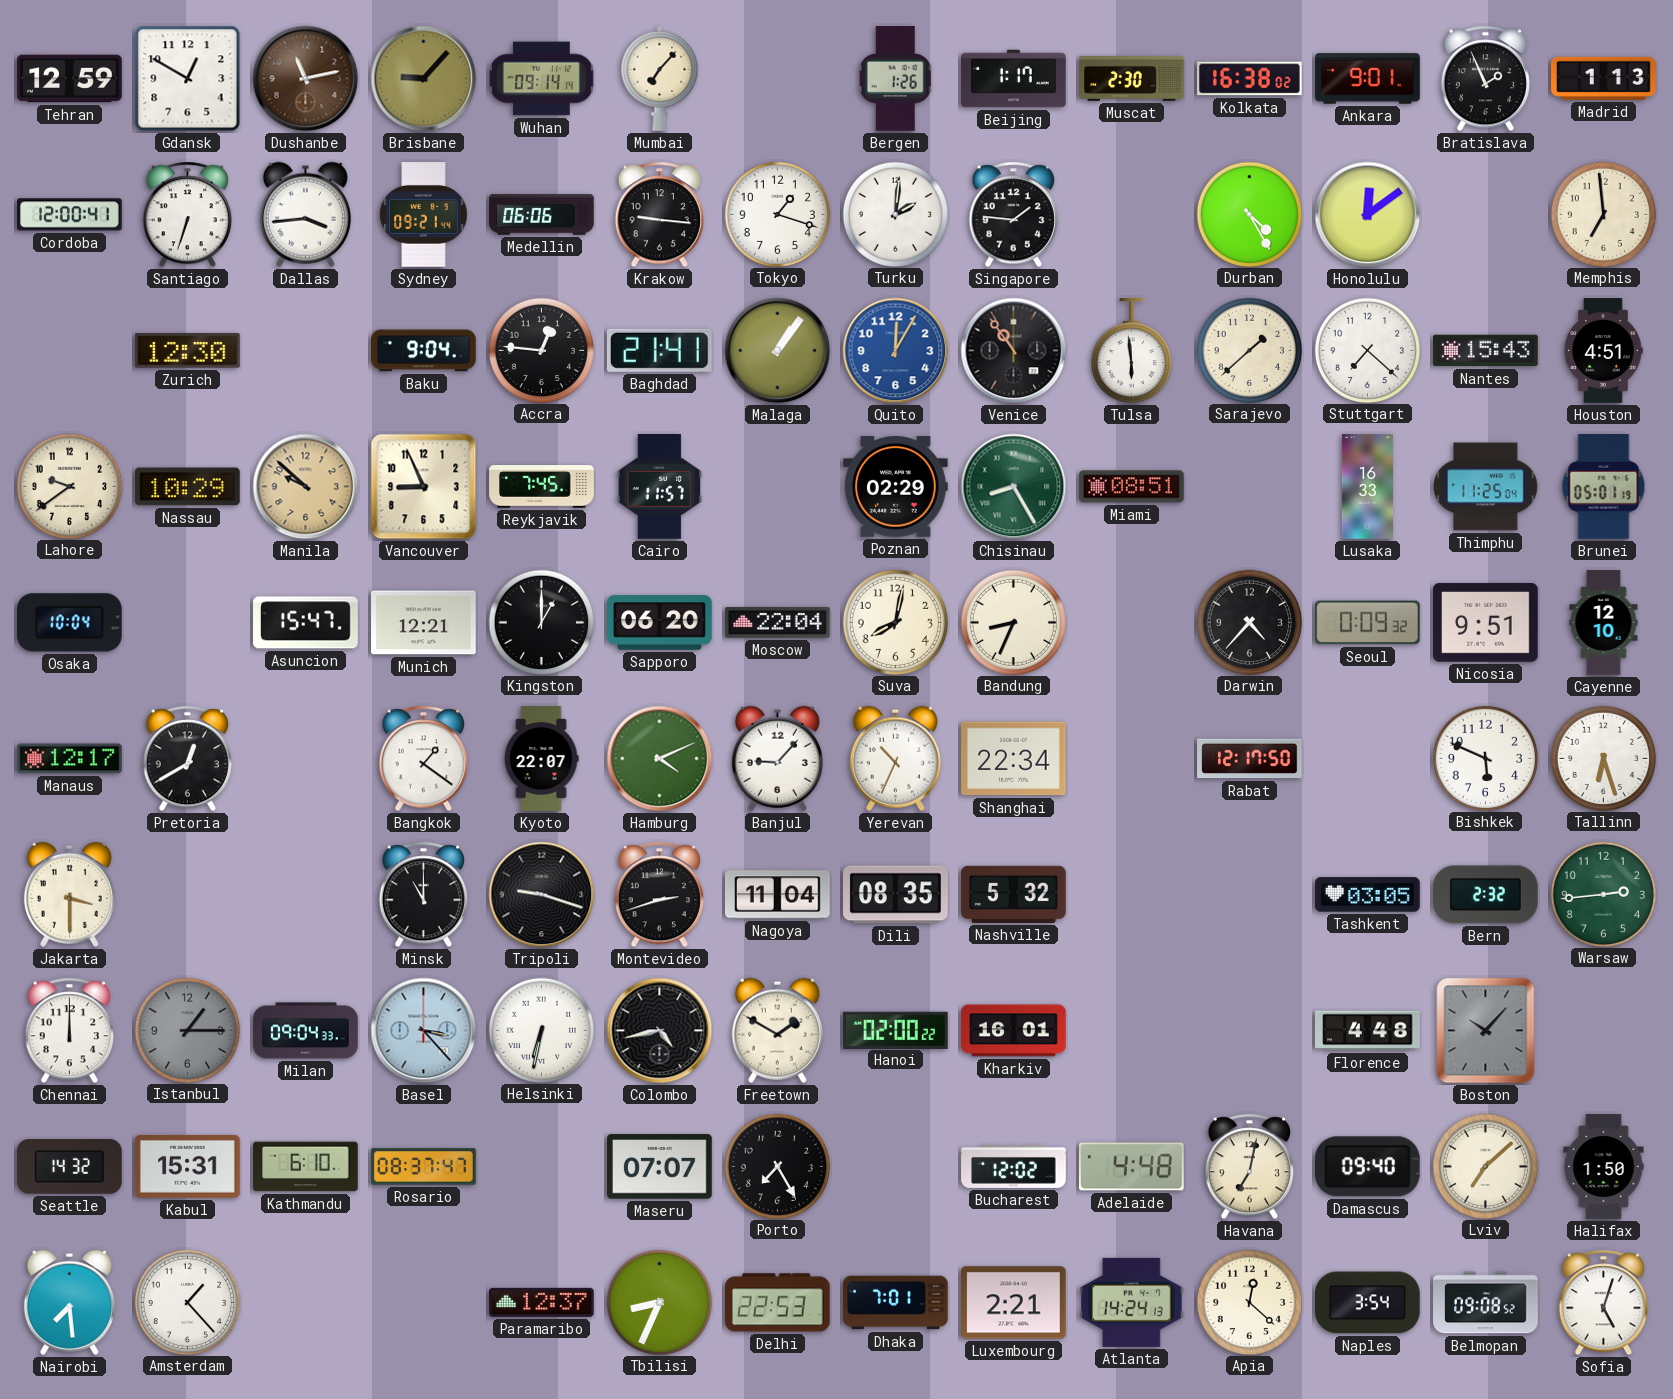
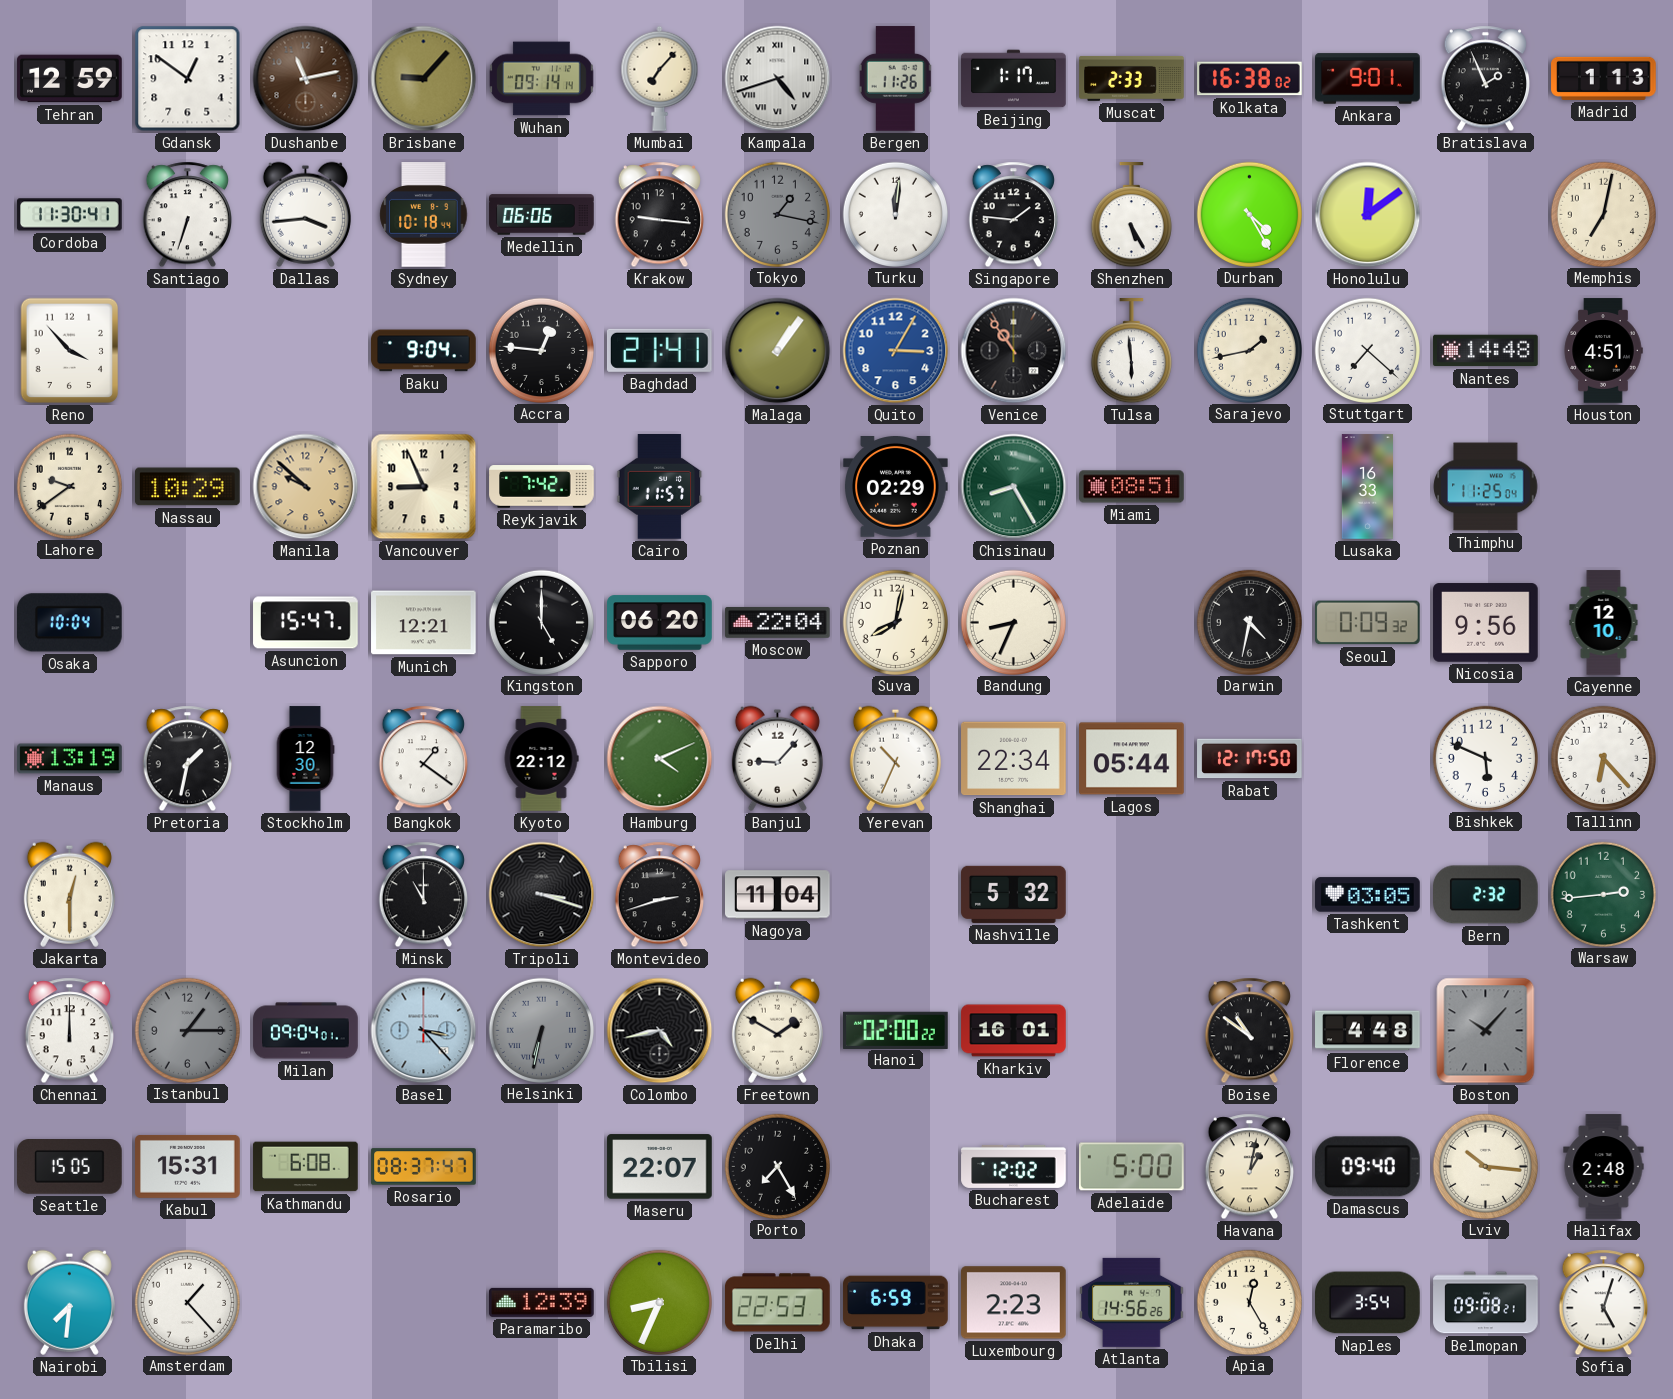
Gdansk: 12:50 -> 12:51
Kampala: none -> 4:42
Bergen: 1:26 -> 11:26
Muscat: 2:30 -> 2:33
Cordoba: 12:00 -> 11:30
Sydney: 09:21 -> 10:18
Tokyo: 1:18 -> 1:17
Tokyo dial: white -> grey
Turku: 2:01 -> 12:01
Shenzhen: none -> 5:25
Memphis: 6:59 -> 7:02
Reno: none -> 3:53
Zurich: 12:30 -> none
Quito: 12:05 -> 3:05
Sarajevo: 1:38 -> 1:43
Nantes: 15:43 -> 14:48
Reykjavik: 7:45 -> 7:42
Brunei: 05:01 -> none
Kingston: 1:00 -> 5:00
Darwin: 4:37 -> 4:32
Nicosia: 9:51 -> 9:56
Manaus: 12:17 -> 13:19
Pretoria: 12:40 -> 1:32
Stockholm: none -> 12:30
Kyoto: 22:07 -> 22:12
Lagos: none -> 05:44
Tallinn: 6:27 -> 6:23
Jakarta: 3:30 -> 12:30
Tripoli: 9:18 -> 3:18
Dili: 08:35 -> none
Milan: 09:04:33 -> 09:04:01
Helsinki dial: white -> grey
Boise: none -> 10:51
Seattle: 14:32 -> 15:05
Kathmandu: 6:10 -> 6:08
Maseru: 07:07 -> 22:07
Adelaide: 4:48 -> 5:00
Havana: 7:02 -> 1:02
Lviv: 7:08 -> 10:16
Halifax: 1:50 -> 2:48
Nairobi: 7:29 -> 7:31
Paramaribo: 12:37 -> 12:39
Dhaka: 7:01 -> 6:59
Luxembourg: 2:21 -> 2:23
Atlanta: 14:24 -> 14:56
Apia: 12:22 -> 12:25
Belmopan: 09:08:52 -> 09:08:21
